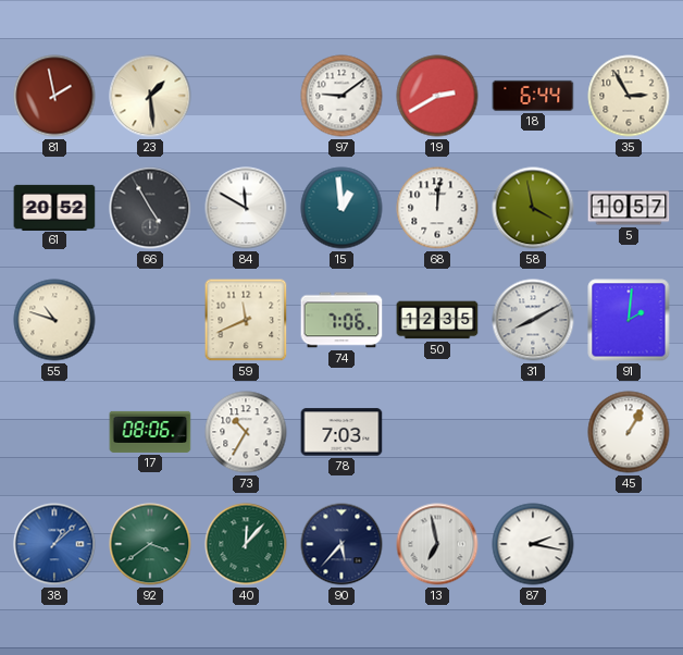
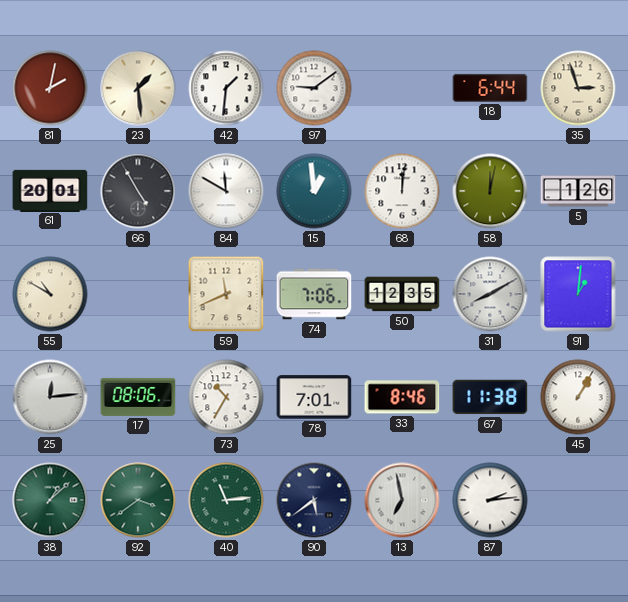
81: 1:58 -> 2:02
42: none -> 1:31
19: 2:40 -> none
35: 2:55 -> 2:57
61: 20:52 -> 20:01
58: 3:58 -> 12:02
5: 10:57 -> 1:26
55: 10:48 -> 10:50
91: 2:01 -> 1:01
25: none -> 12:14
78: 7:03 -> 7:01
33: none -> 8:46
67: none -> 11:38
38 dial: blue -> green
40: 12:07 -> 11:14
90: 5:37 -> 5:39
87: 2:17 -> 2:14
